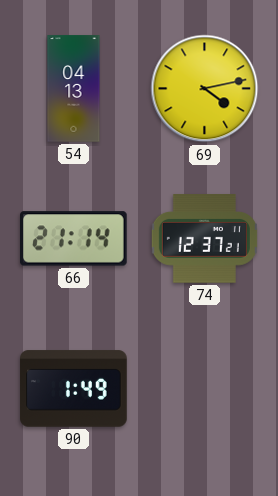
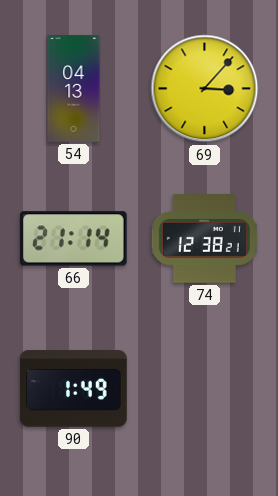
69: 4:13 -> 3:07
74: 12:37 -> 12:38
